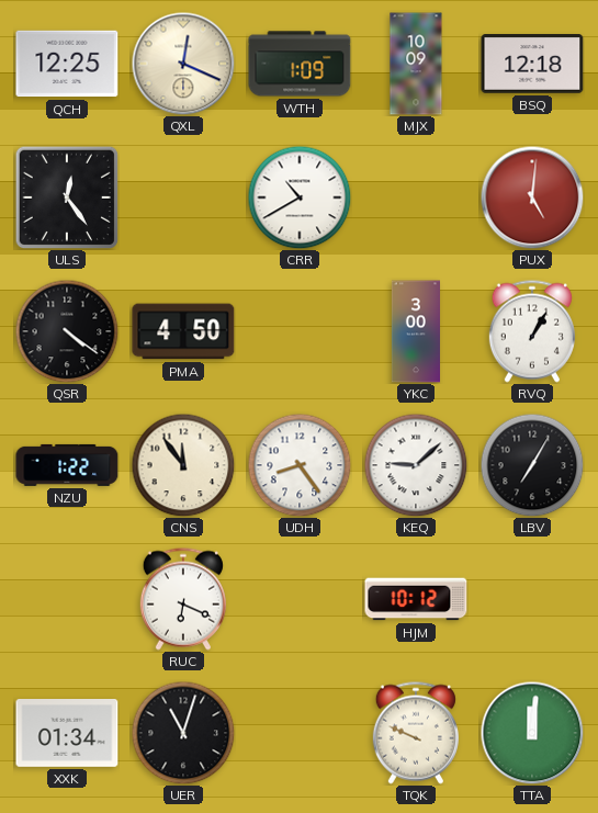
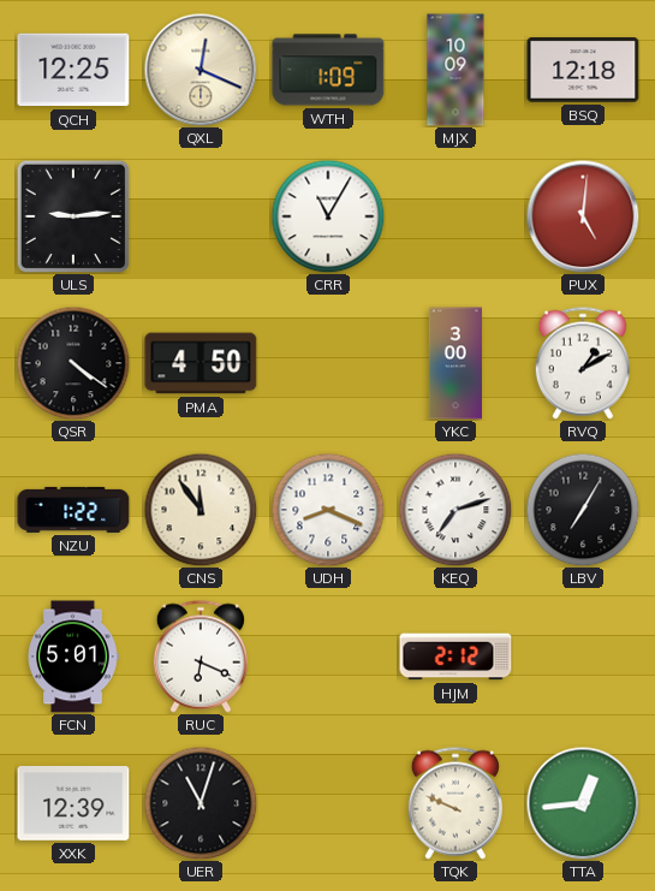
ULS: 12:24 -> 9:14
CRR: 10:40 -> 11:05
RVQ: 1:05 -> 1:10
UDH: 8:24 -> 8:19
KEQ: 9:08 -> 7:12
FCN: none -> 5:01
HJM: 10:12 -> 2:12
XXK: 01:34 -> 12:39
TTA: 12:01 -> 12:44
